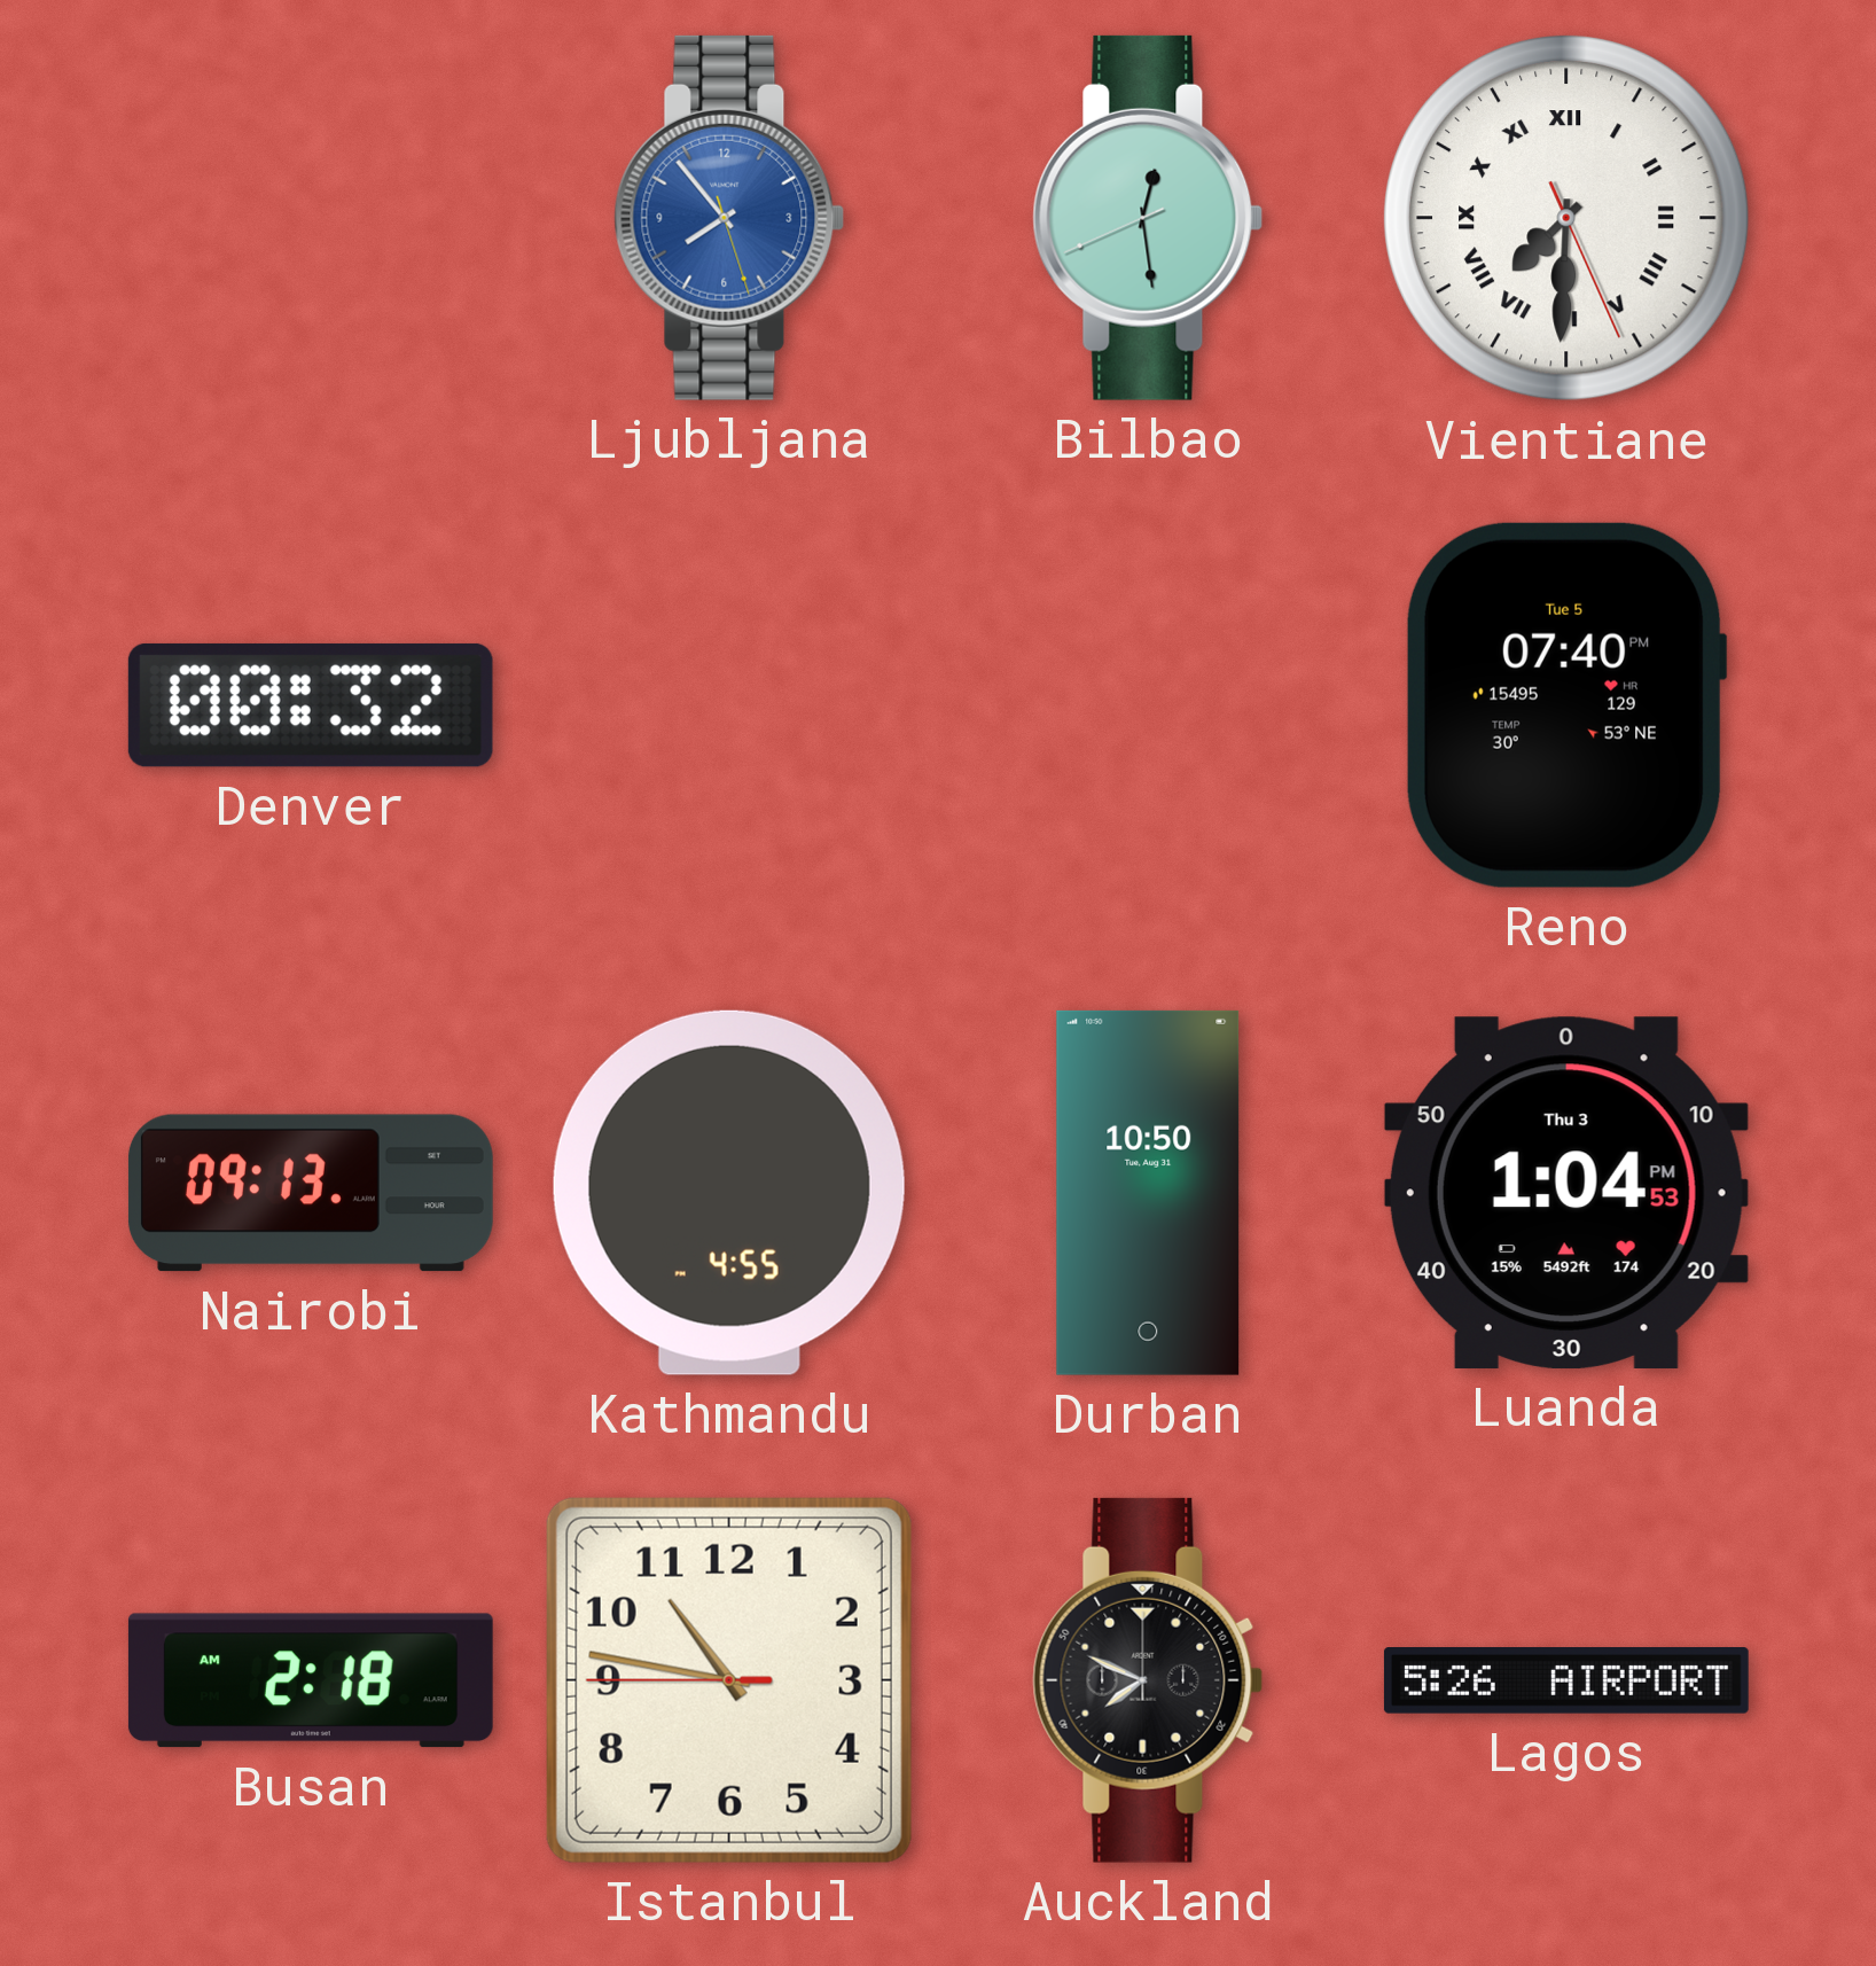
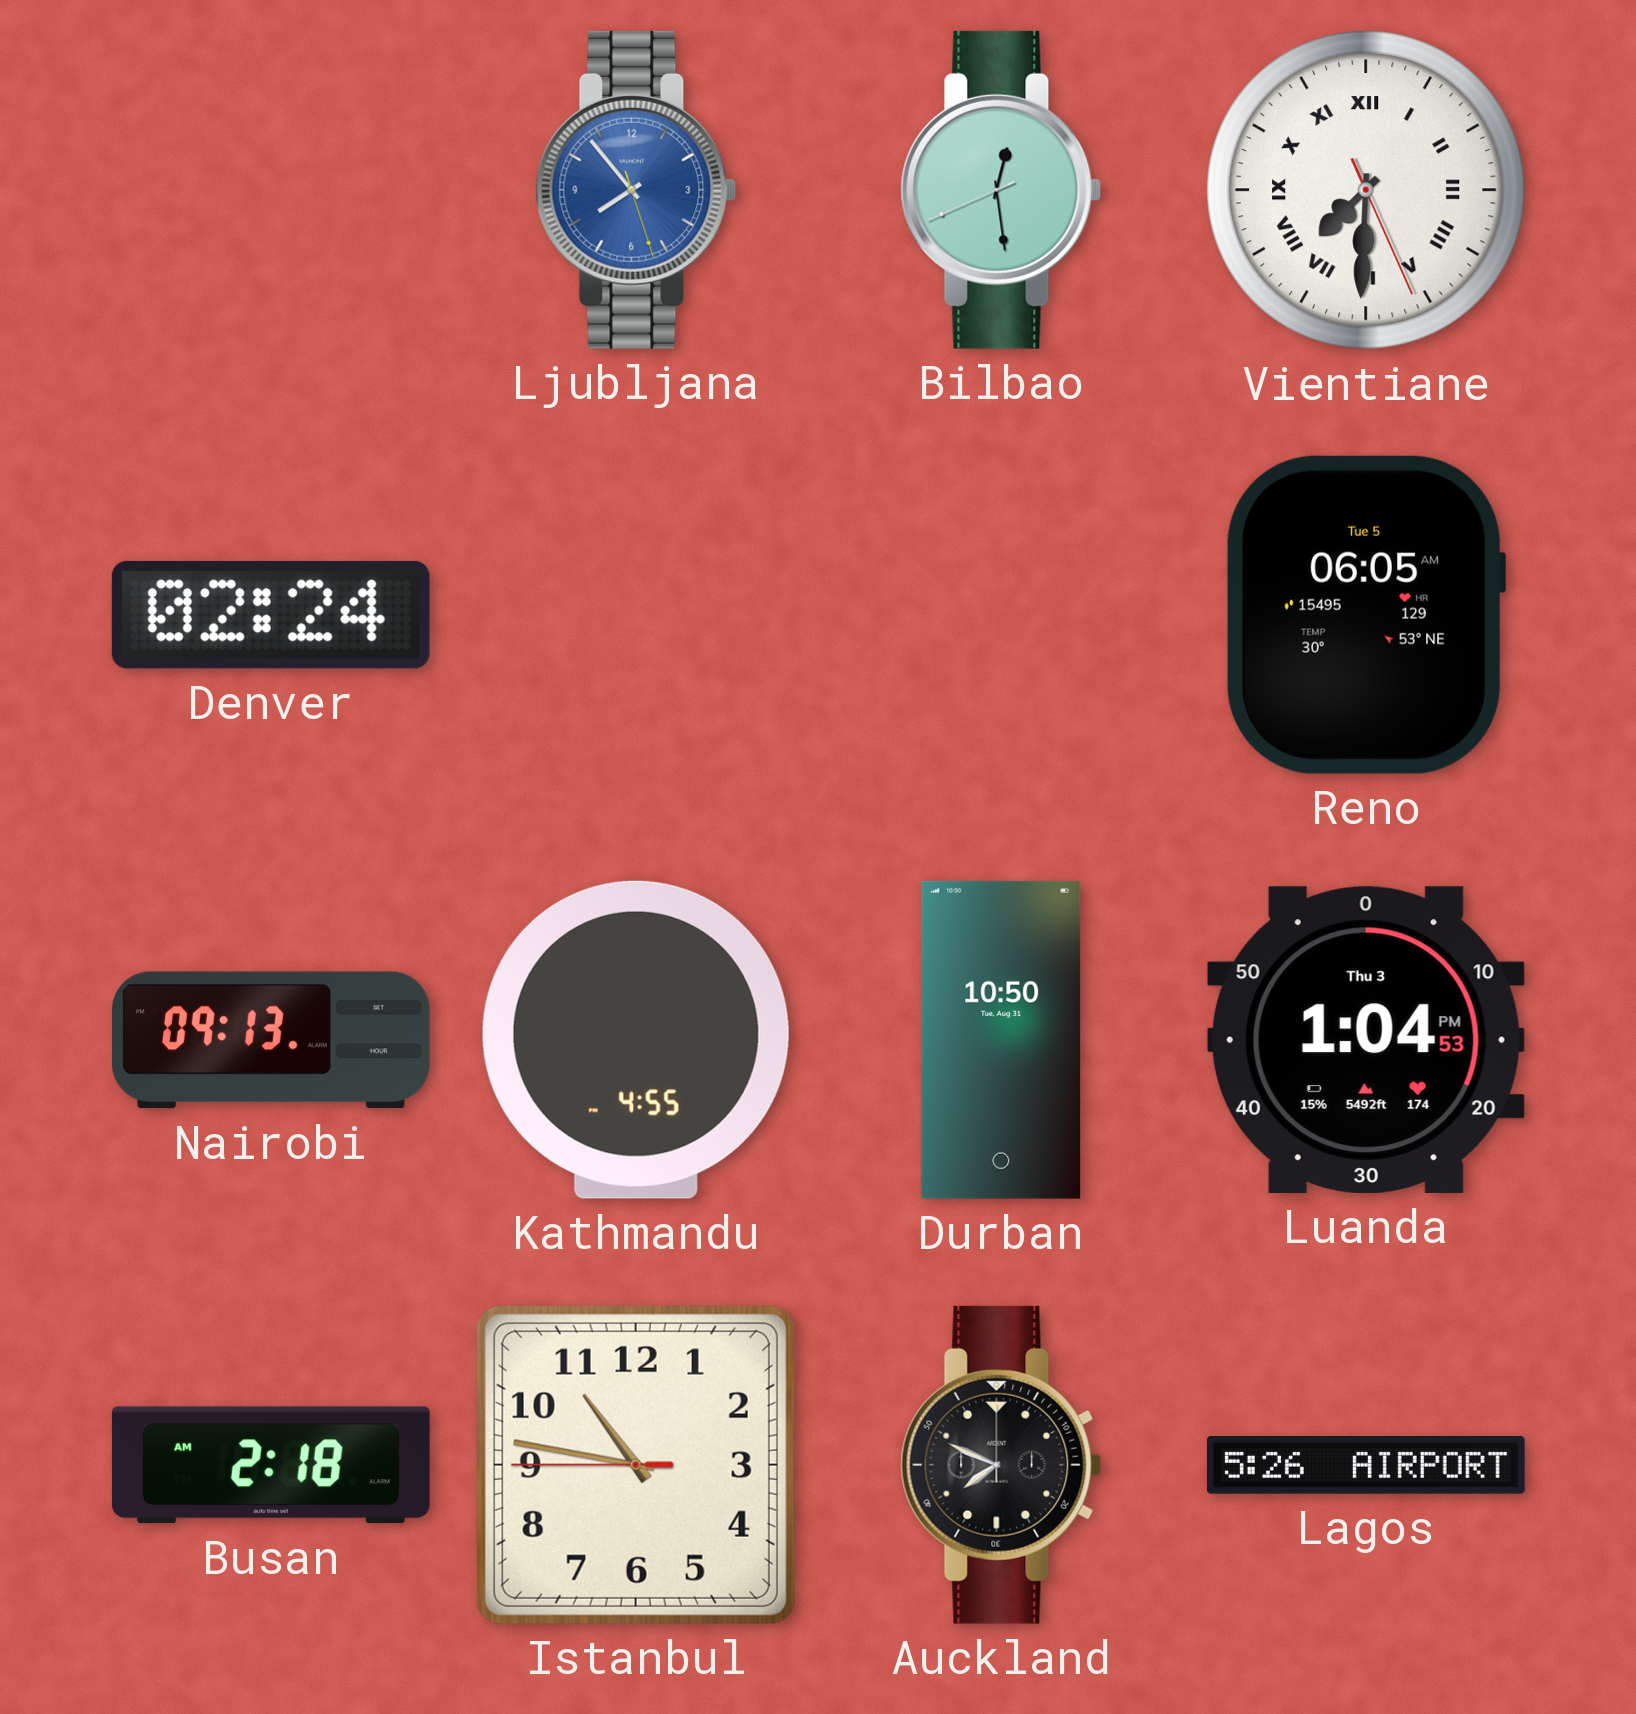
Denver: 00:32 -> 02:24
Reno: 07:40 -> 06:05
